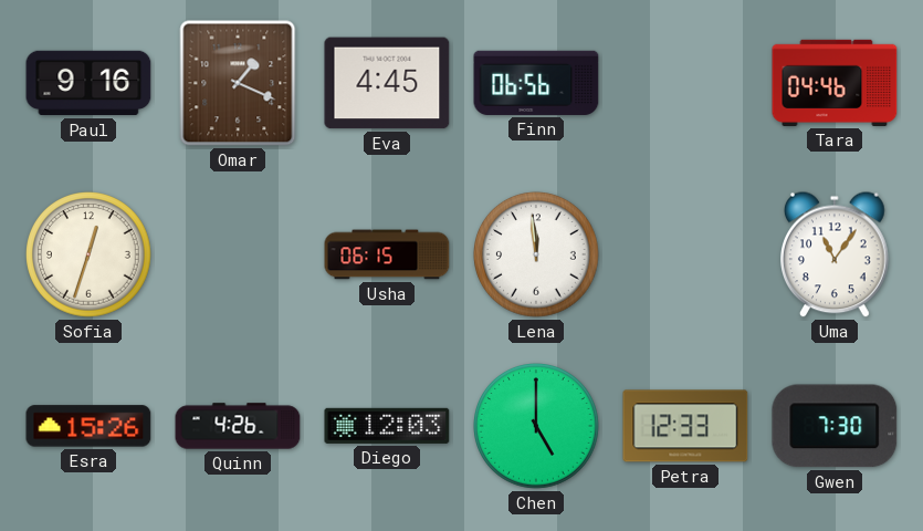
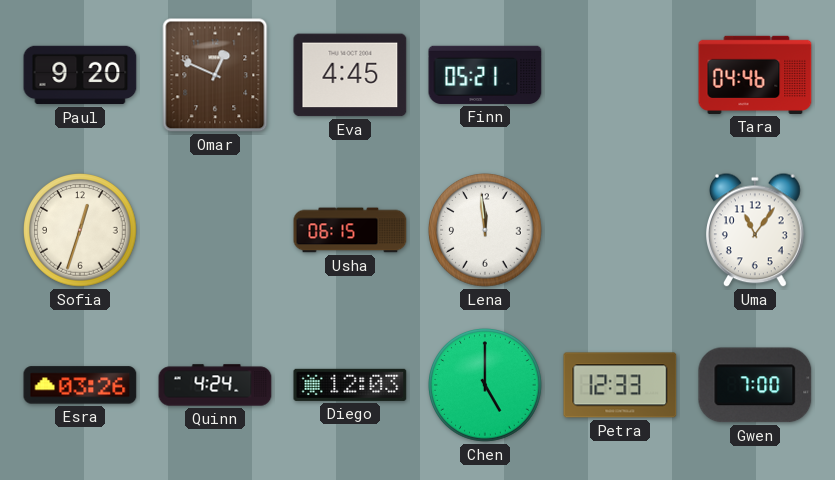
Paul: 9:16 -> 9:20
Omar: 1:19 -> 12:49
Finn: 06:56 -> 05:21
Esra: 15:26 -> 03:26
Quinn: 4:26 -> 4:24
Gwen: 7:30 -> 7:00
